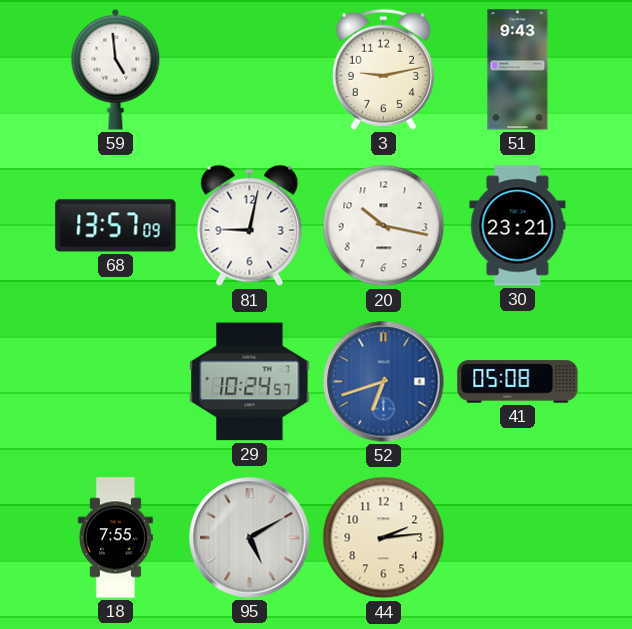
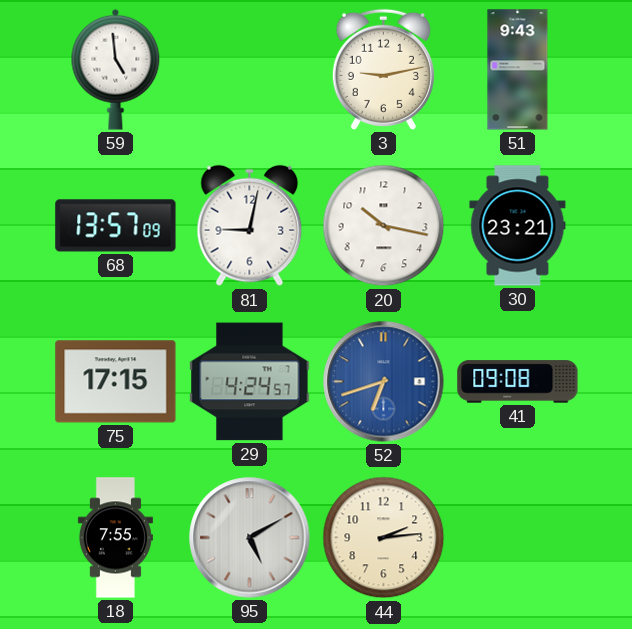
75: none -> 17:15
29: 10:24 -> 4:24
41: 05:08 -> 09:08
